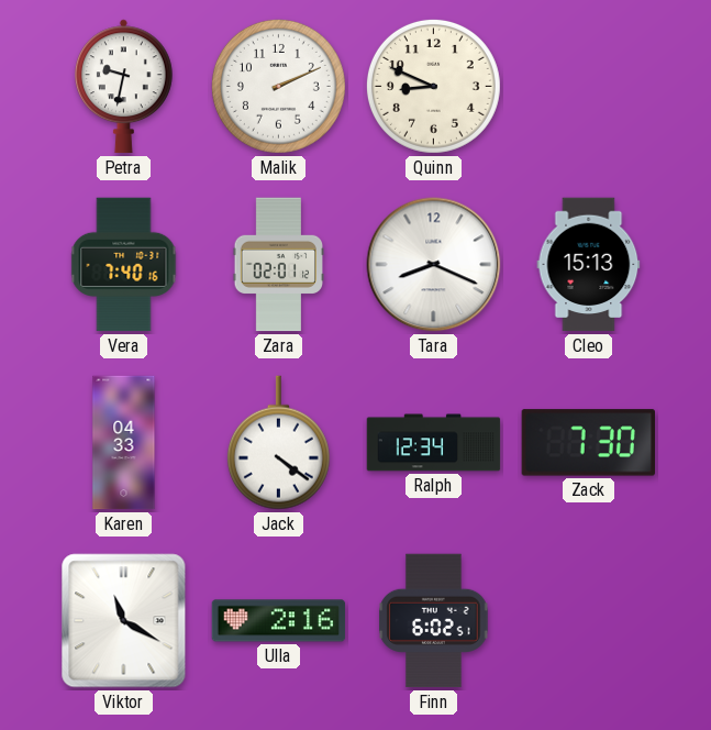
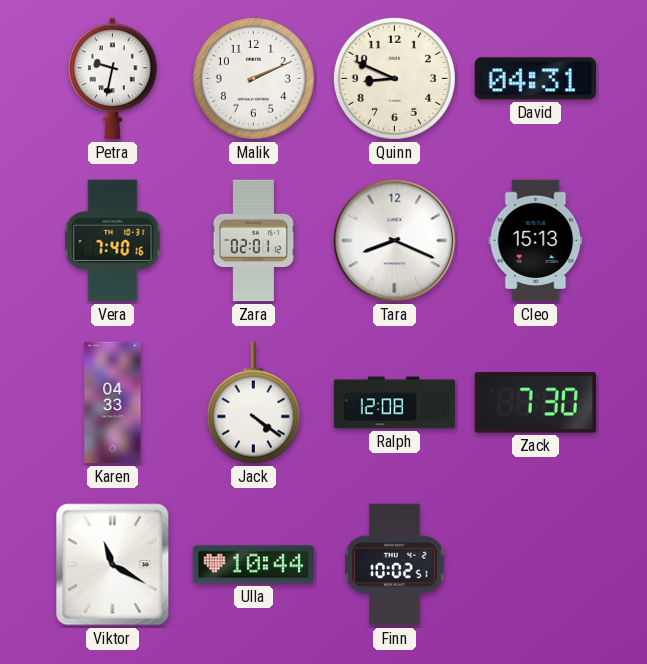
David: none -> 04:31
Ralph: 12:34 -> 12:08
Ulla: 2:16 -> 10:44
Finn: 6:02 -> 10:02
